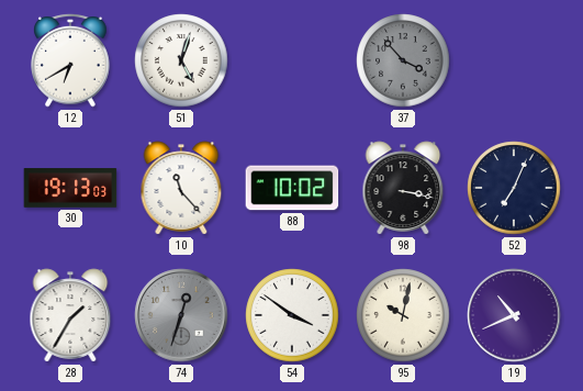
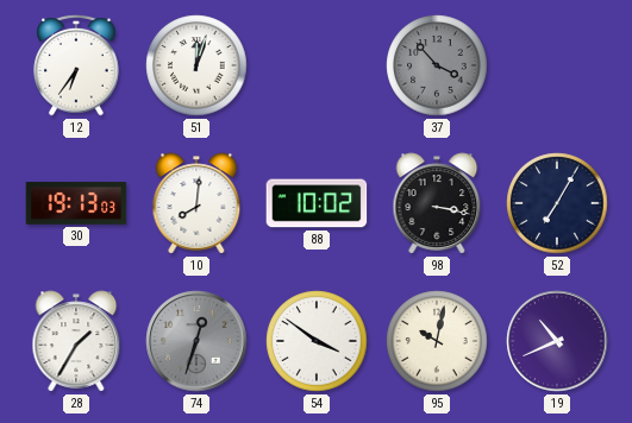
12: 6:40 -> 6:36
51: 5:03 -> 12:03
10: 11:23 -> 8:01
52: 7:04 -> 7:05
